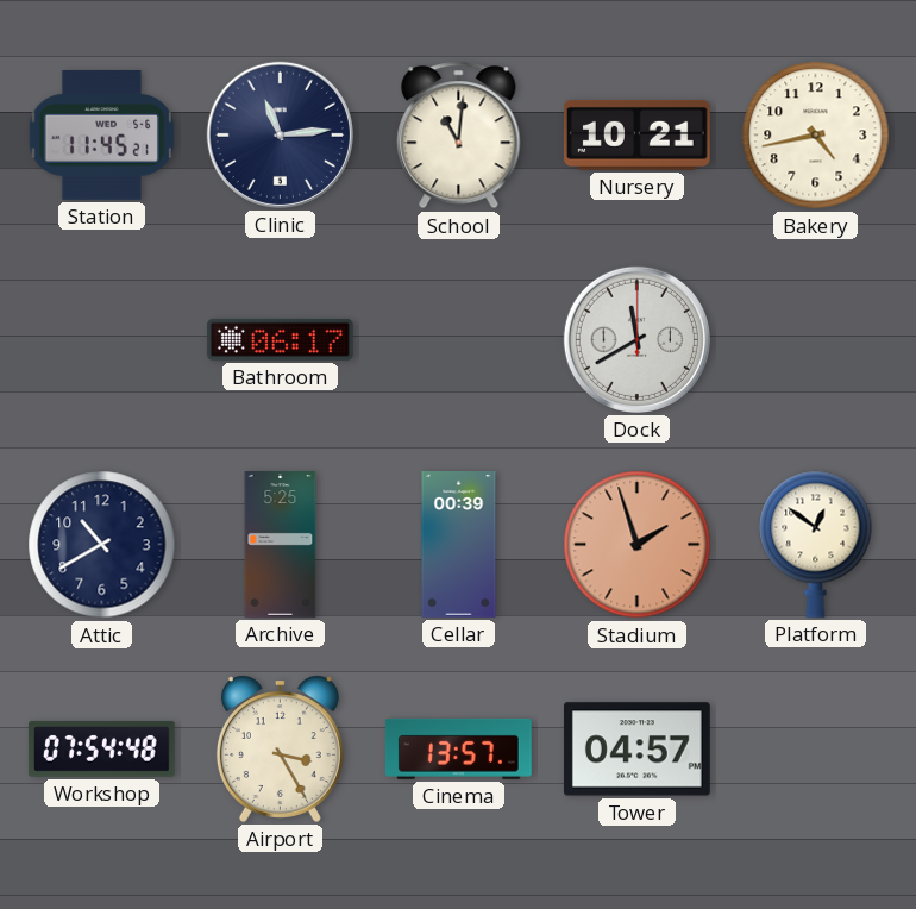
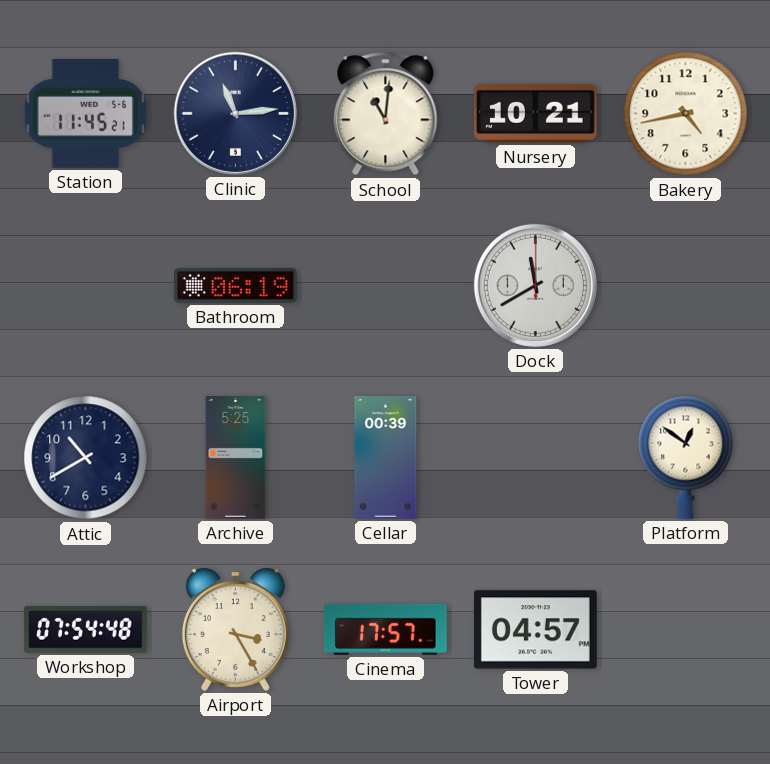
Bathroom: 06:17 -> 06:19
Stadium: 1:57 -> none
Cinema: 13:57 -> 17:57
